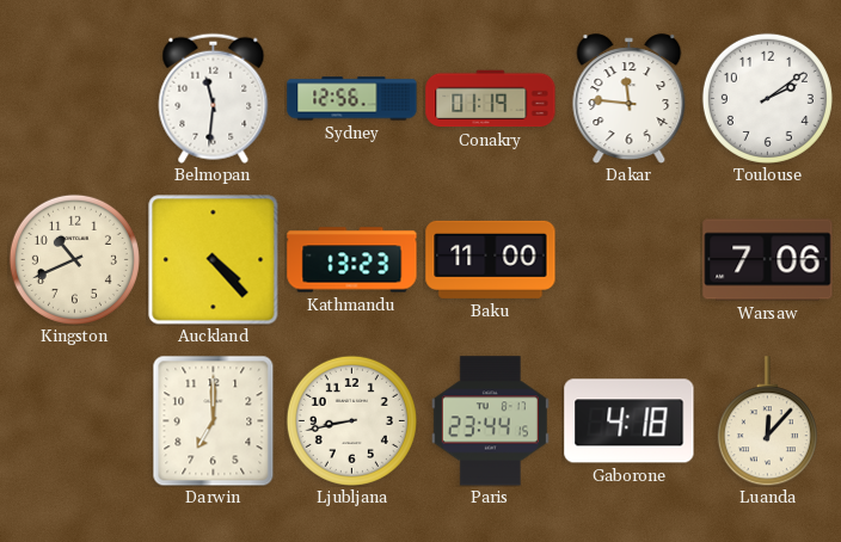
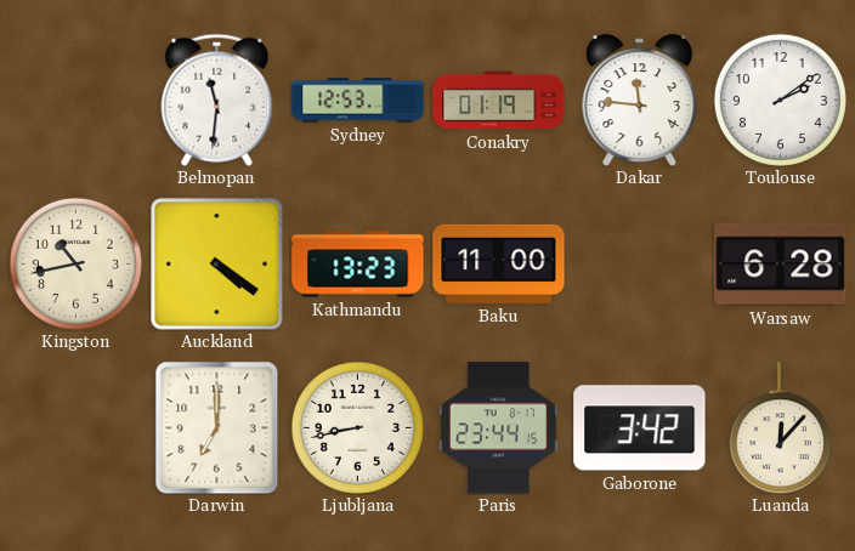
Sydney: 12:56 -> 12:53
Kingston: 10:41 -> 10:43
Auckland: 4:23 -> 4:21
Warsaw: 7:06 -> 6:28
Gaborone: 4:18 -> 3:42
